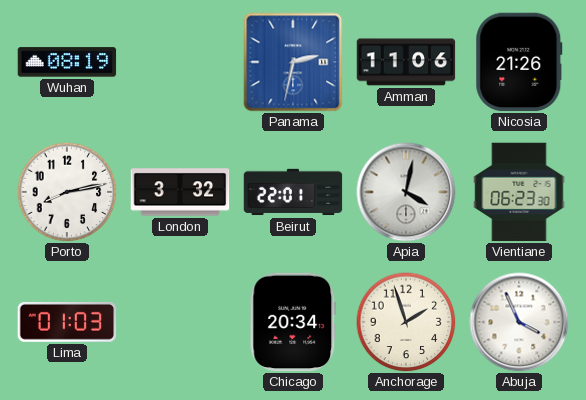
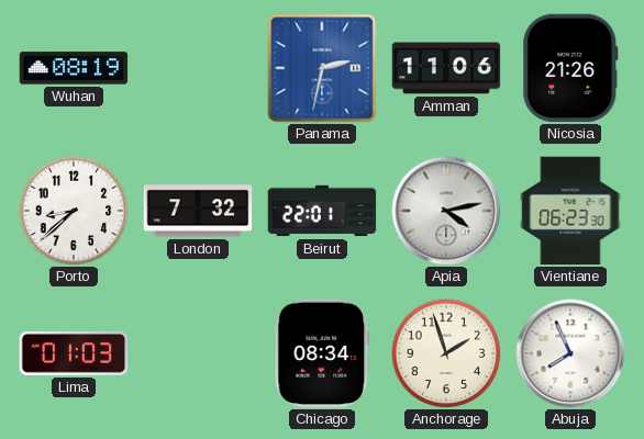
Porto: 8:13 -> 8:38
London: 3:32 -> 7:32
Apia: 4:02 -> 4:13
Chicago: 20:34 -> 08:34
Abuja: 3:56 -> 7:56
